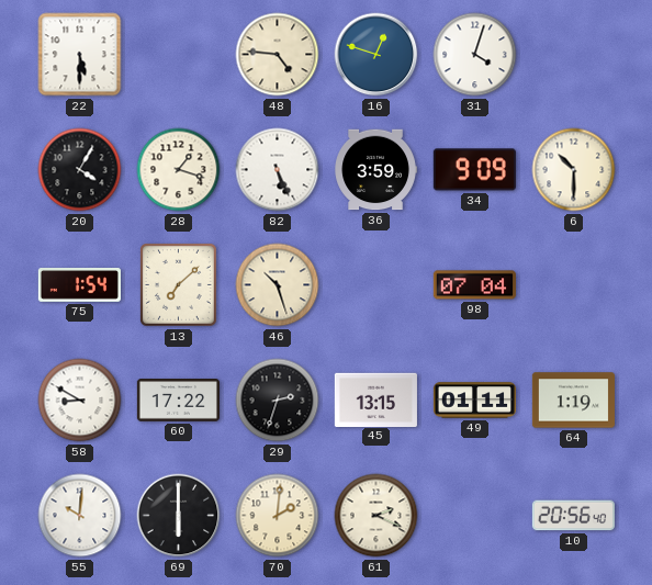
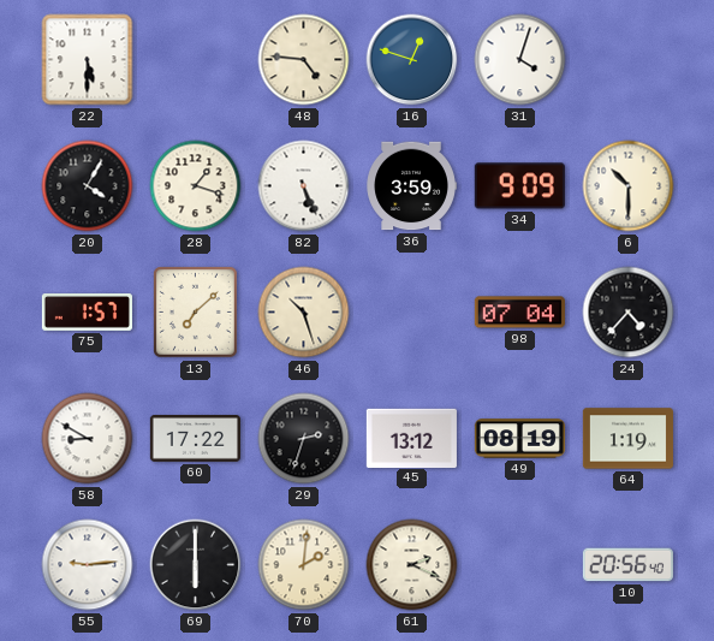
75: 1:54 -> 1:57
24: none -> 4:37
45: 13:15 -> 13:12
49: 01:11 -> 08:19
55: 10:01 -> 9:14
